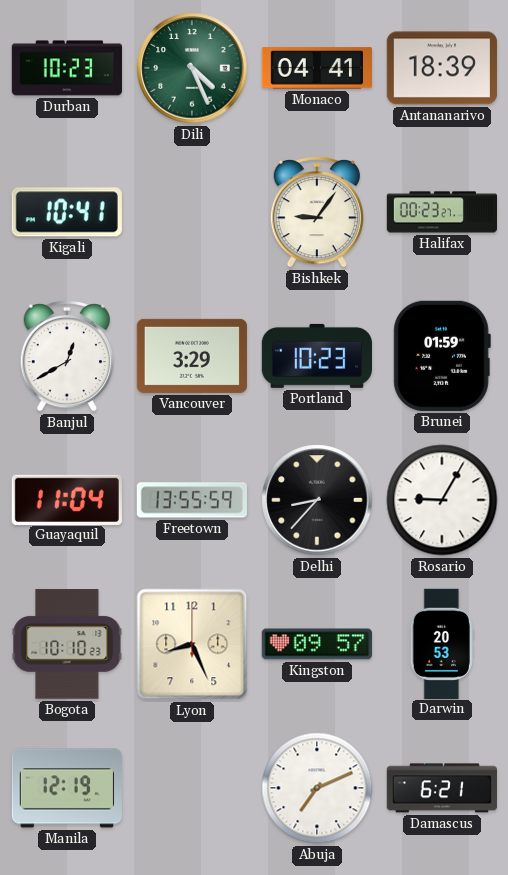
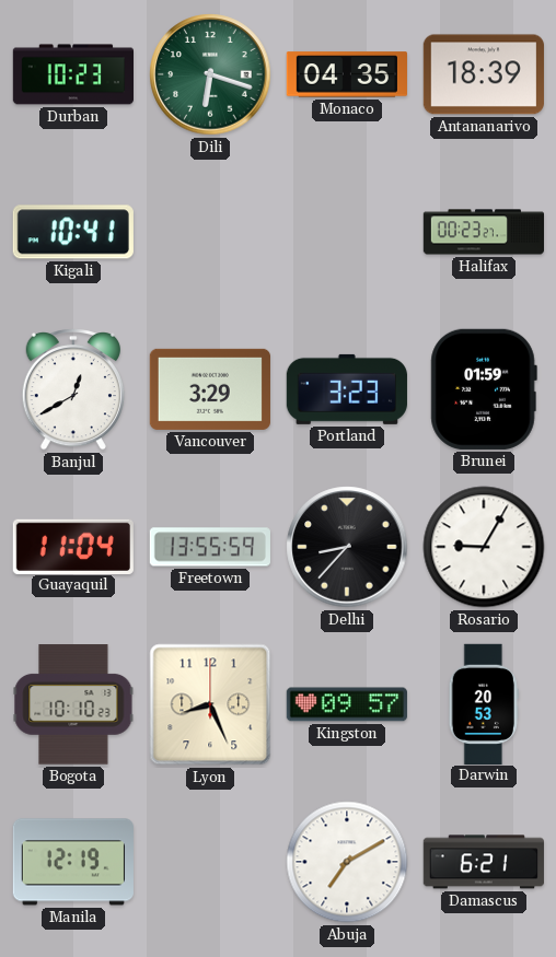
Dili: 4:26 -> 6:18
Monaco: 04:41 -> 04:35
Bishkek: 9:06 -> none
Portland: 10:23 -> 3:23
Abuja: 7:11 -> 7:10
